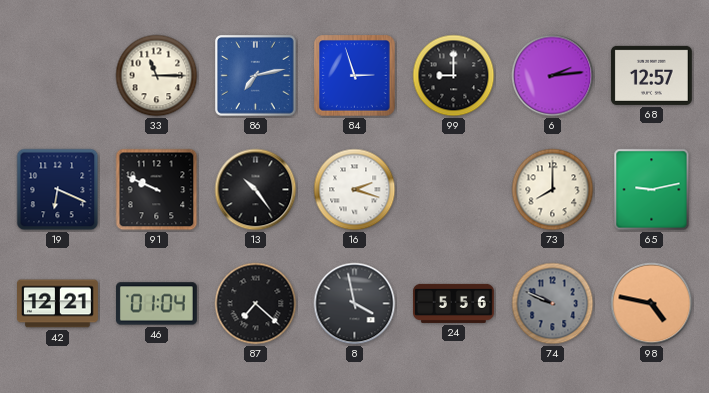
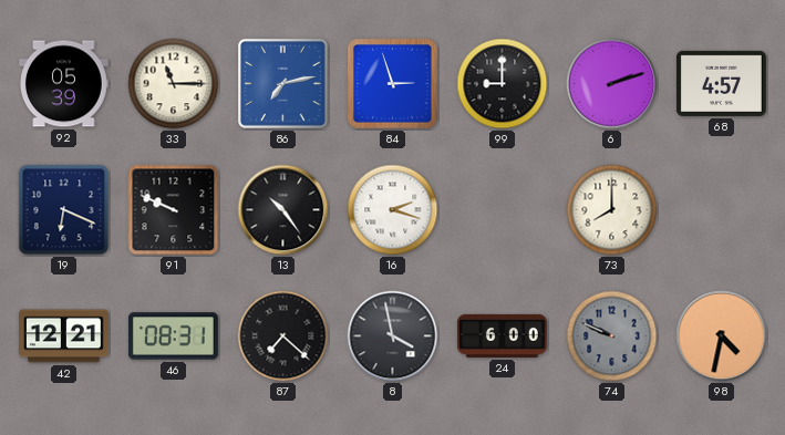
92: none -> 05:39
6: 2:14 -> 2:12
68: 12:57 -> 4:57
65: 9:13 -> none
46: 01:04 -> 08:31
24: 5:56 -> 6:00
98: 4:47 -> 4:32
